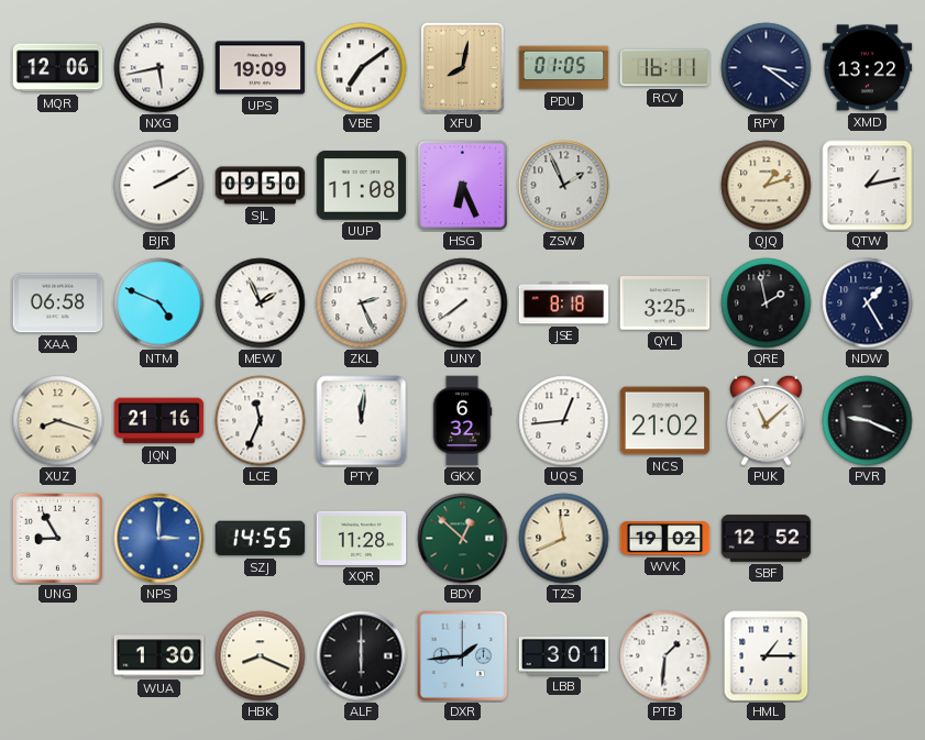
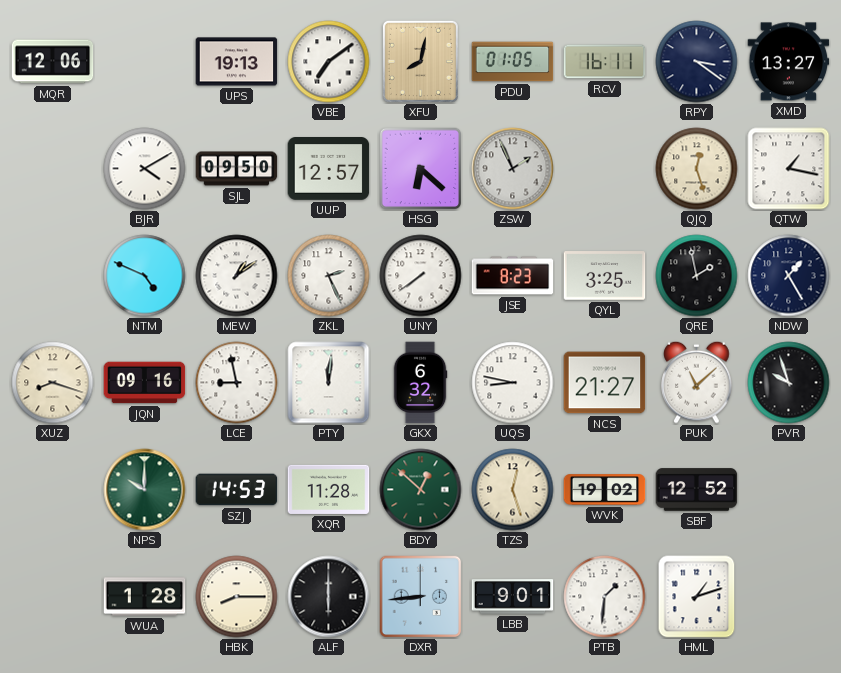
NXG: 5:43 -> none
UPS: 19:09 -> 19:13
XMD: 13:22 -> 13:27
BJR: 2:10 -> 4:10
UUP: 11:08 -> 12:57
HSG: 6:26 -> 6:22
QJQ: 1:12 -> 12:27
QTW: 1:13 -> 1:17
XAA: 06:58 -> none
MEW: 1:56 -> 1:09
JSE: 8:18 -> 8:23
JQN: 21:16 -> 09:16
LCE: 11:34 -> 8:58
UQS: 12:44 -> 8:47
NCS: 21:02 -> 21:27
PVR: 9:19 -> 9:57
UNG: 8:55 -> none
NPS: 3:00 -> 10:00
NPS dial: blue -> green
SZJ: 14:55 -> 14:53
TZS: 11:41 -> 12:27
WUA: 1:30 -> 1:28
HBK: 8:19 -> 8:15
DXR: 1:44 -> 8:44
LBB: 3:01 -> 9:01
HML: 1:15 -> 1:12
